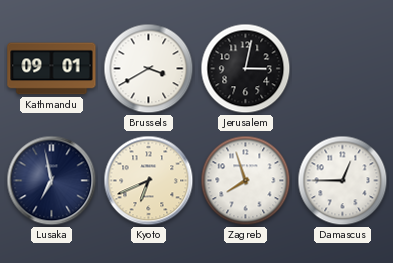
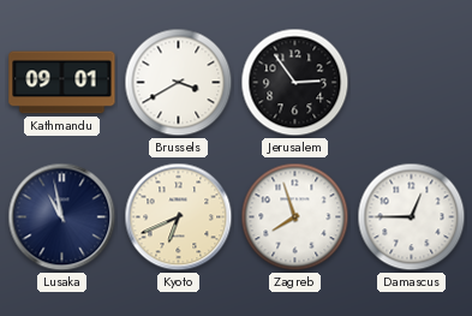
Jerusalem: 3:02 -> 2:54
Lusaka: 6:58 -> 10:58
